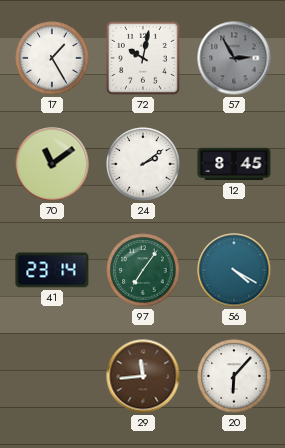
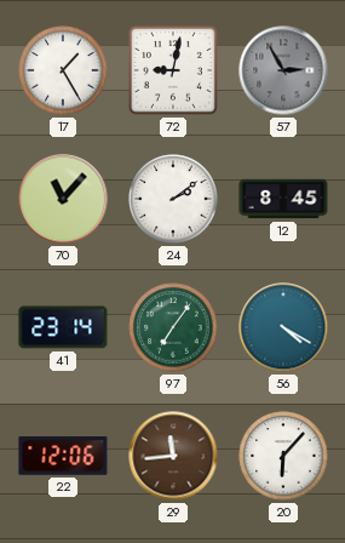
72: 10:02 -> 9:02
70: 11:09 -> 11:07
22: none -> 12:06
